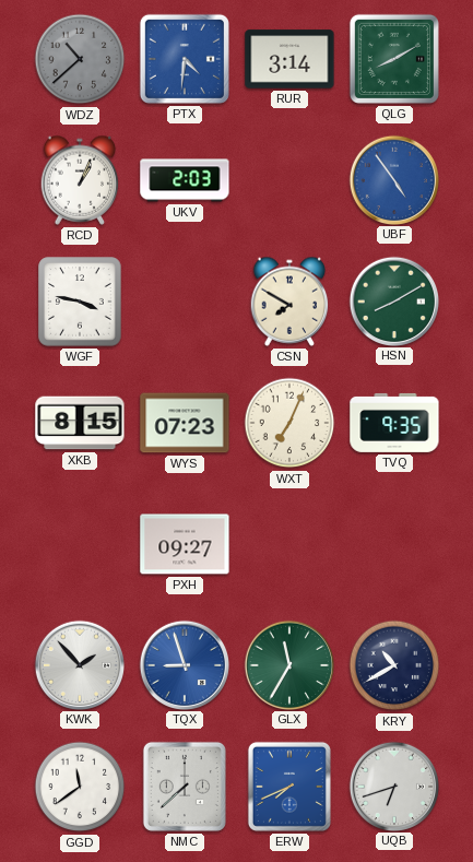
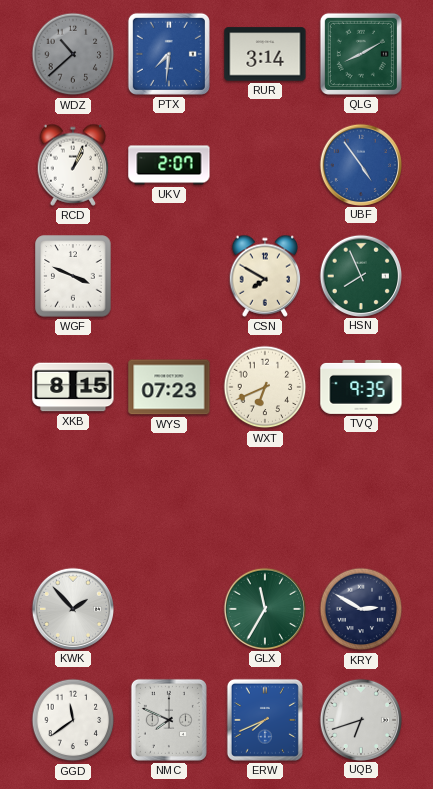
PTX: 4:31 -> 7:31
UKV: 2:03 -> 2:07
WGF: 3:47 -> 3:49
HSN: 8:10 -> 7:56
WXT: 7:04 -> 6:41
PXH: 09:27 -> none
TQX: 8:57 -> none
KRY: 10:40 -> 2:50
NMC: 7:38 -> 7:49
